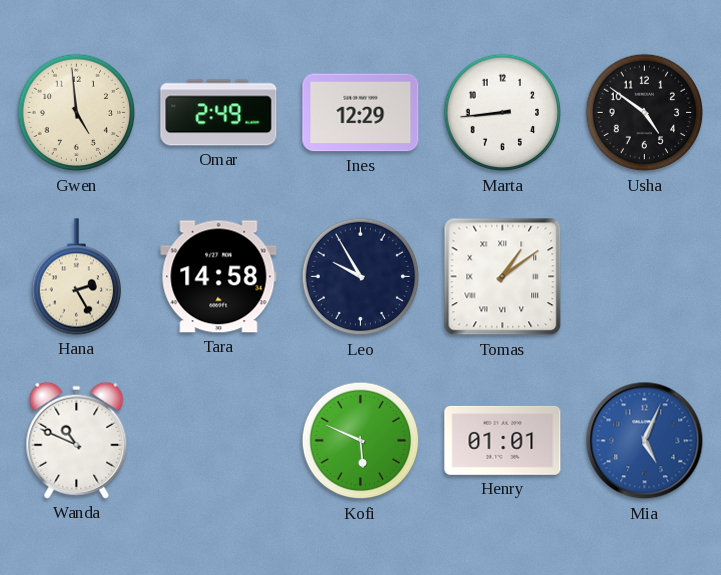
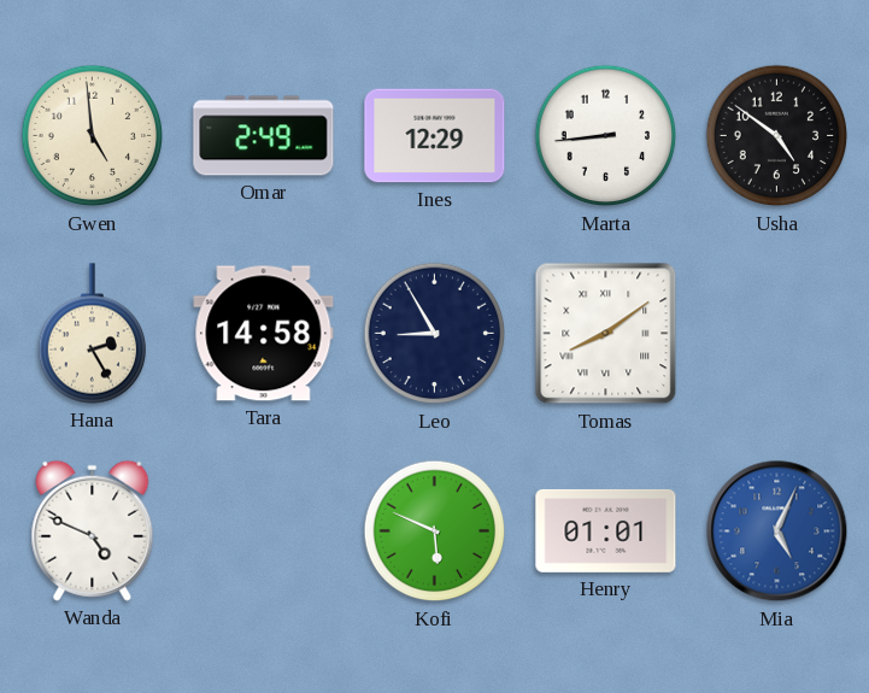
Leo: 9:55 -> 8:55
Tomas: 1:09 -> 8:09
Wanda: 10:49 -> 4:49
